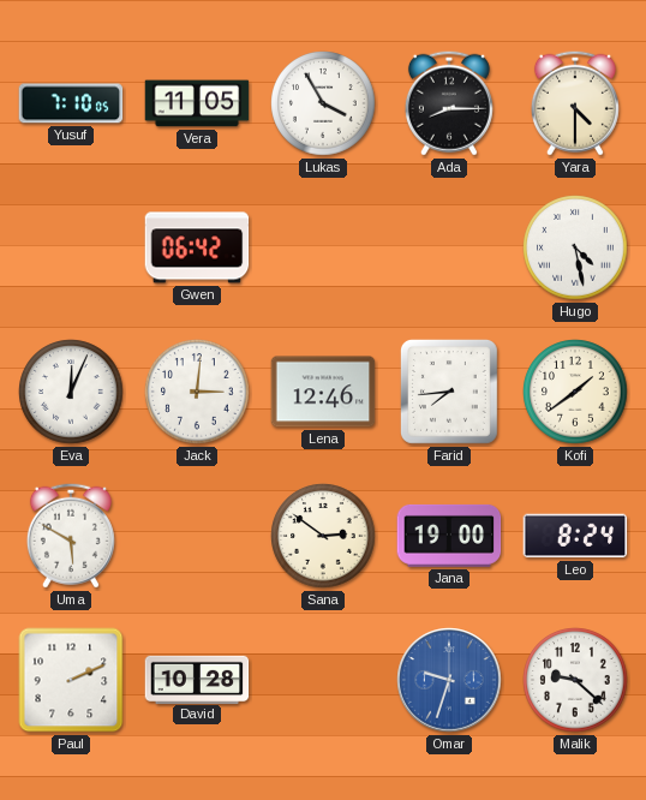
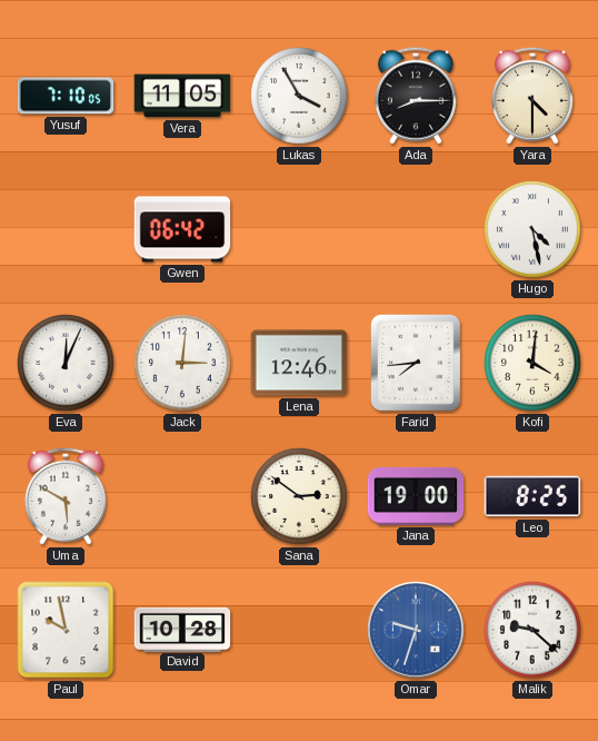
Kofi: 1:39 -> 4:01
Leo: 8:24 -> 8:25
Paul: 2:11 -> 9:58
